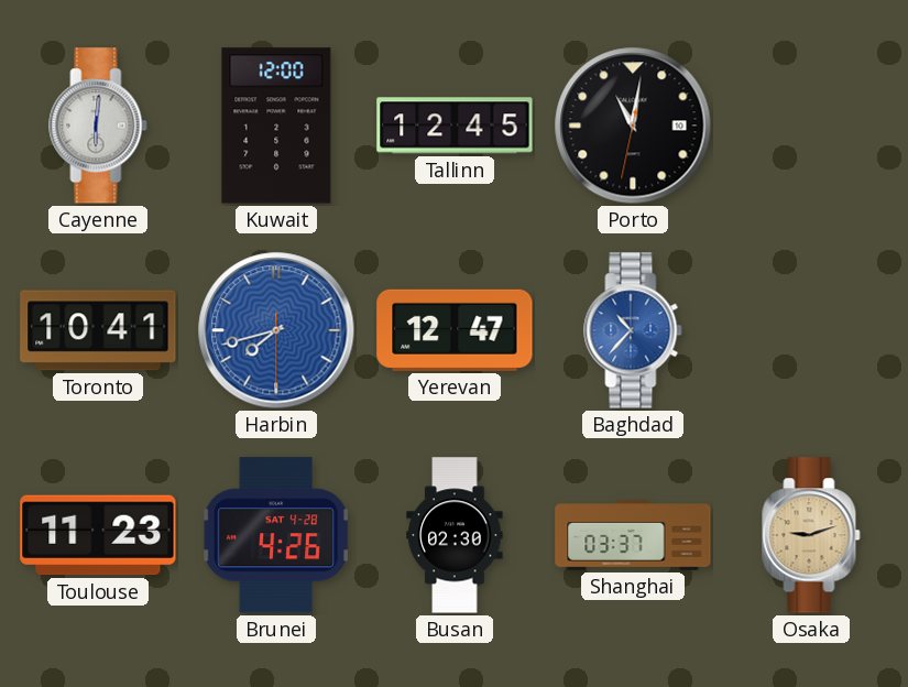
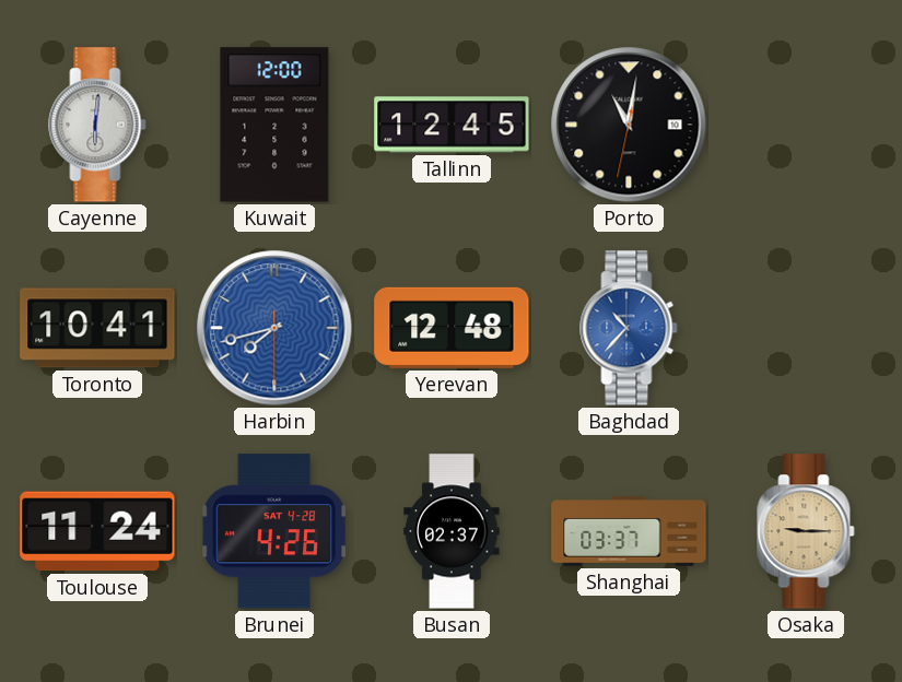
Yerevan: 12:47 -> 12:48
Toulouse: 11:23 -> 11:24
Busan: 02:30 -> 02:37
Osaka: 9:12 -> 9:15
